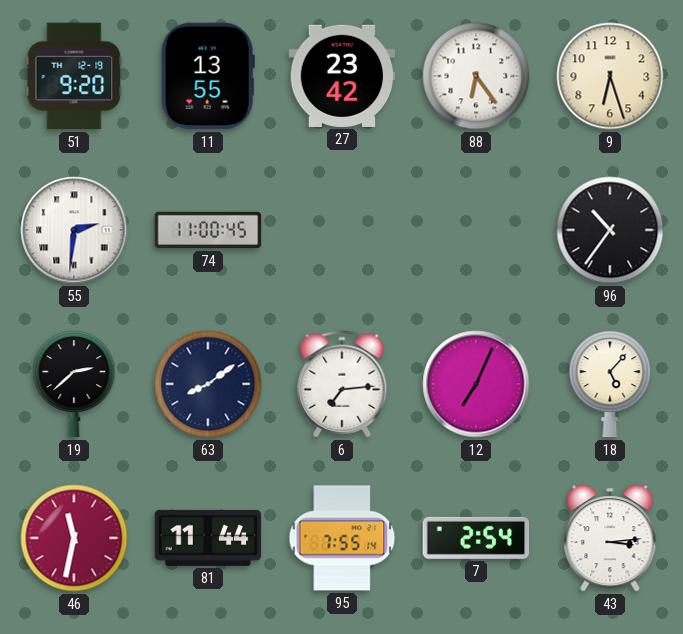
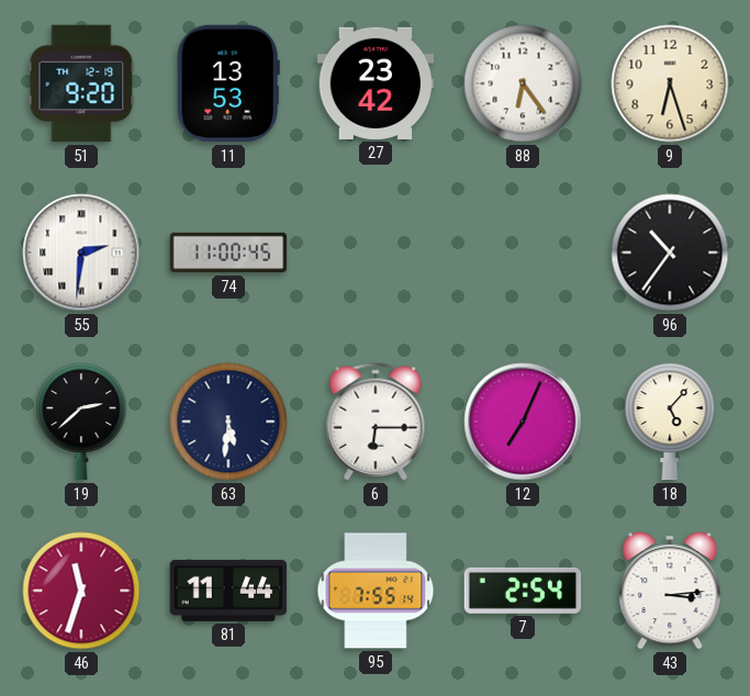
11: 13:55 -> 13:53
63: 8:09 -> 5:31
6: 7:14 -> 6:15
46: 11:32 -> 11:33
